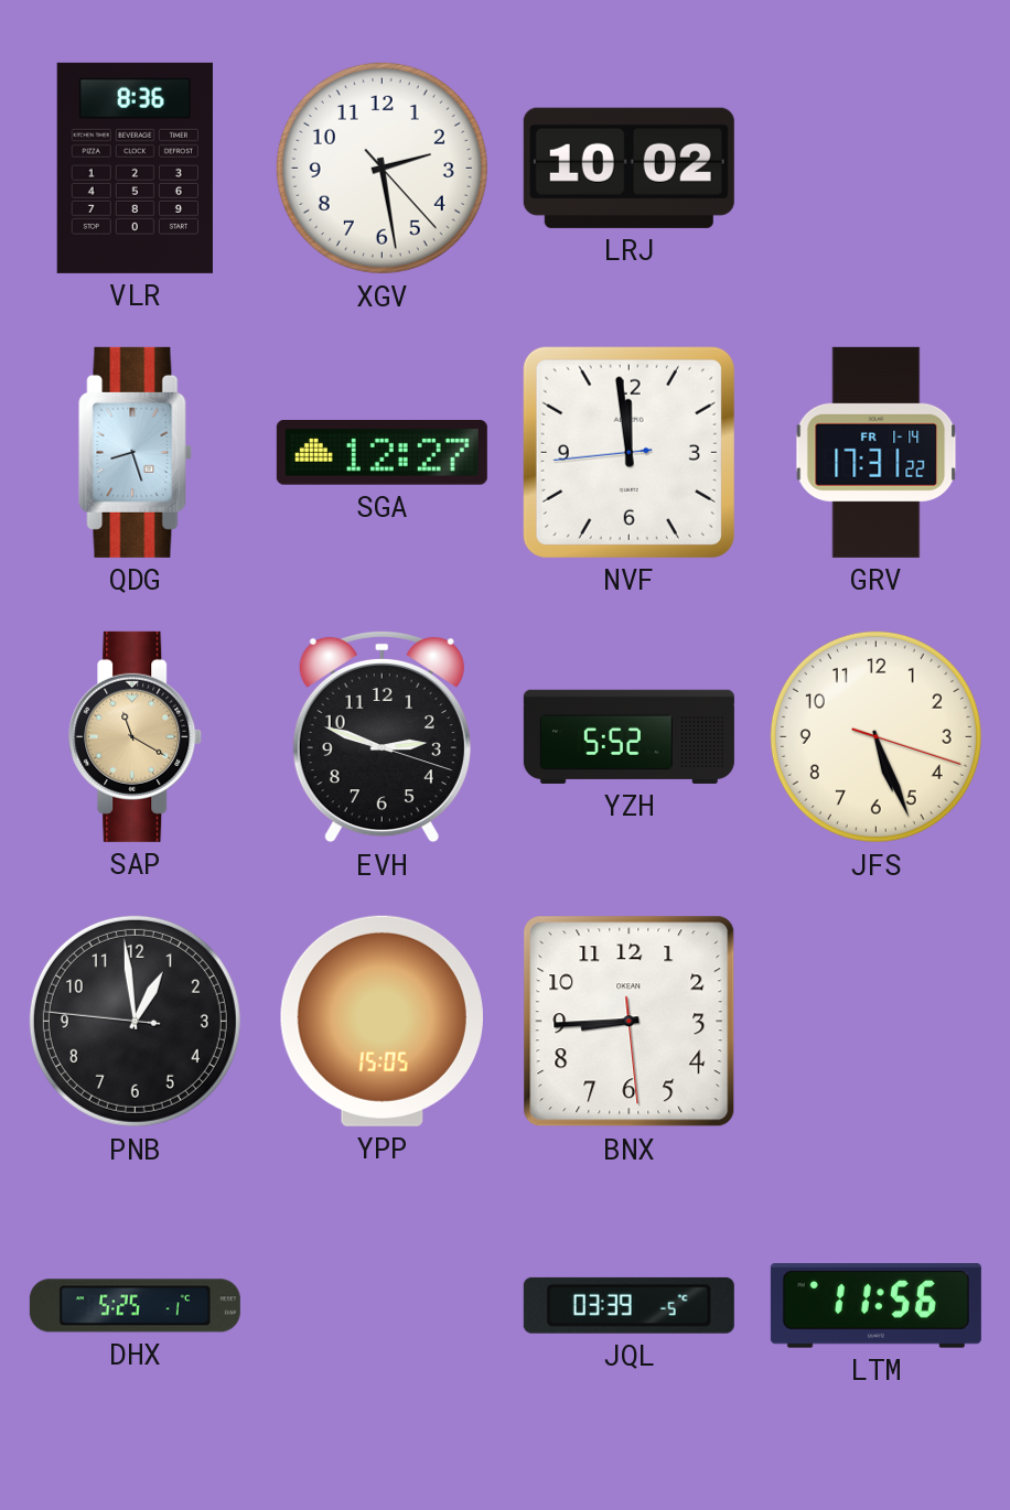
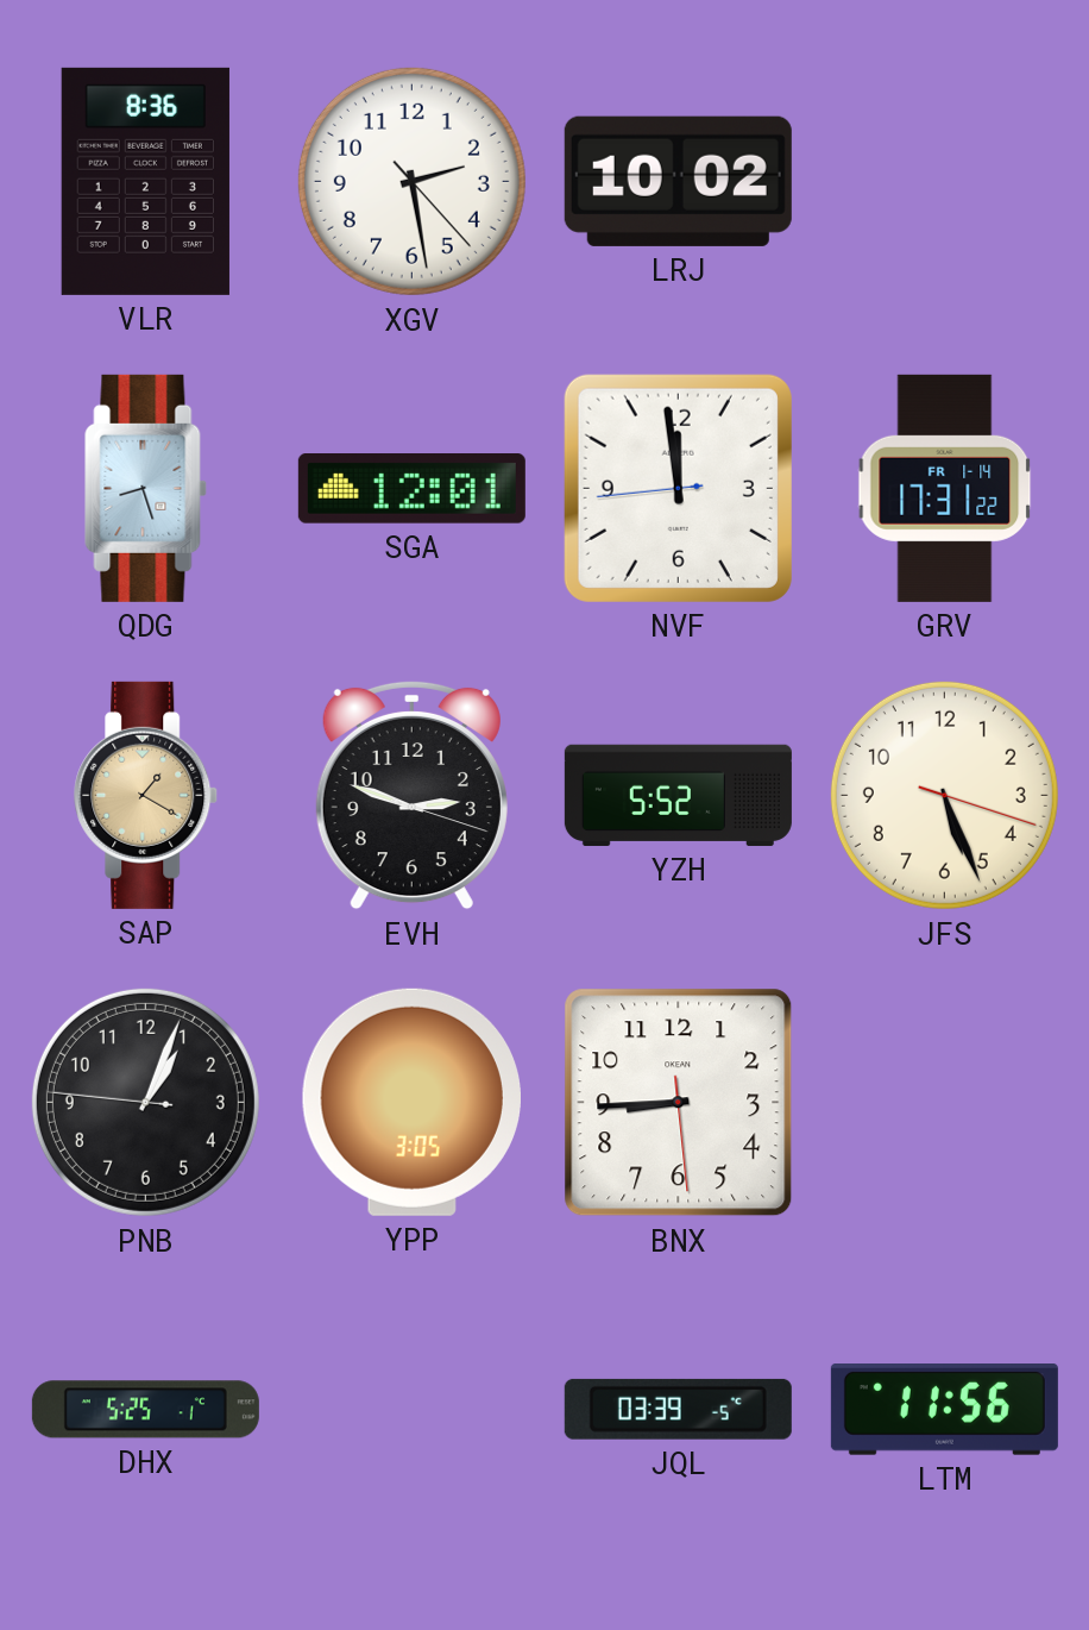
SGA: 12:27 -> 12:01
SAP: 11:20 -> 1:20
PNB: 12:58 -> 1:03
YPP: 15:05 -> 3:05
